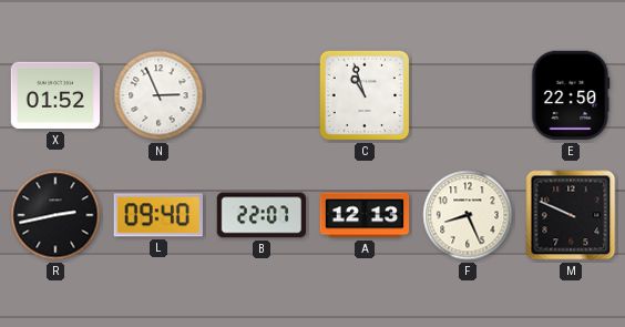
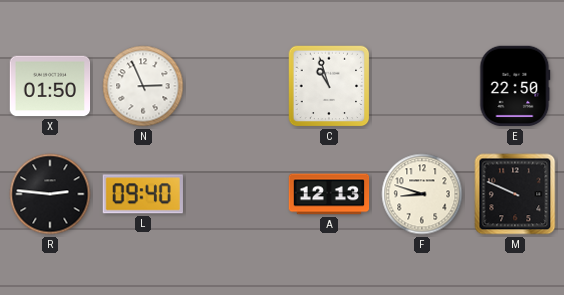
X: 01:52 -> 01:50
R: 2:43 -> 2:46
B: 22:07 -> none
F: 8:26 -> 8:48
